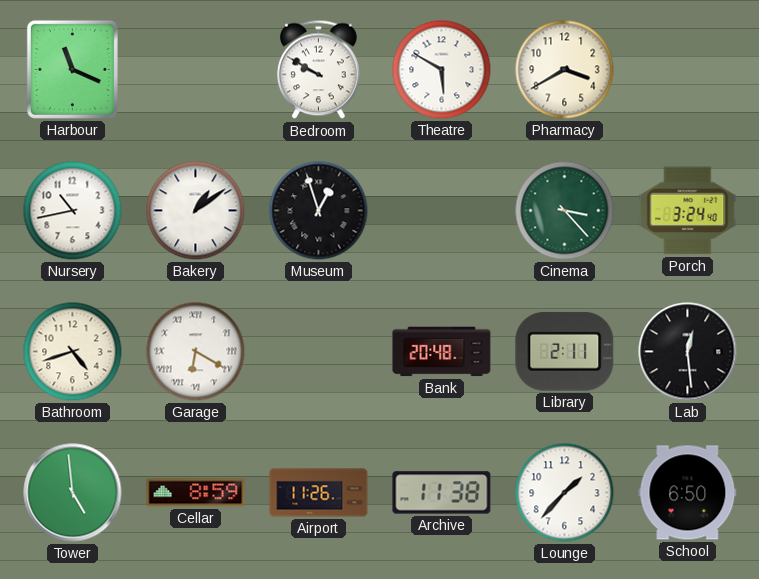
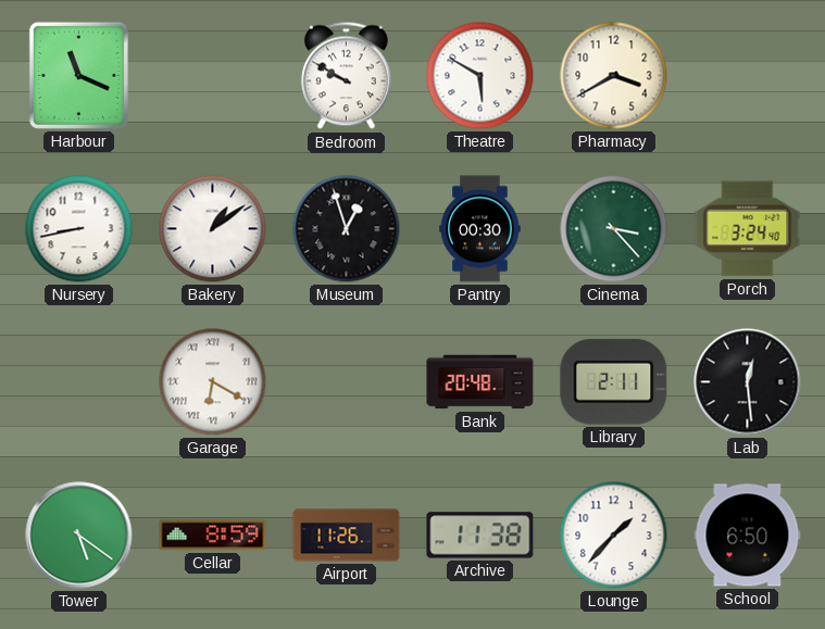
Nursery: 10:43 -> 8:43
Pantry: none -> 00:30
Bathroom: 4:42 -> none
Tower: 4:59 -> 5:21
